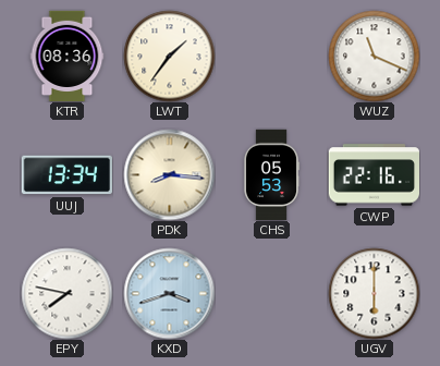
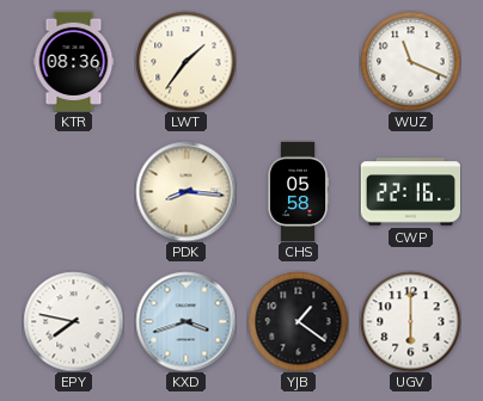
UUJ: 13:34 -> none
CHS: 05:53 -> 05:58
YJB: none -> 1:21
